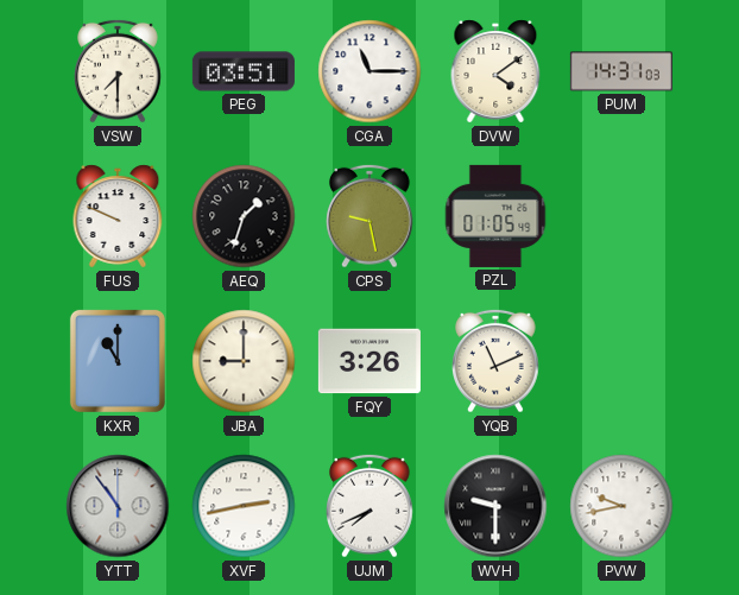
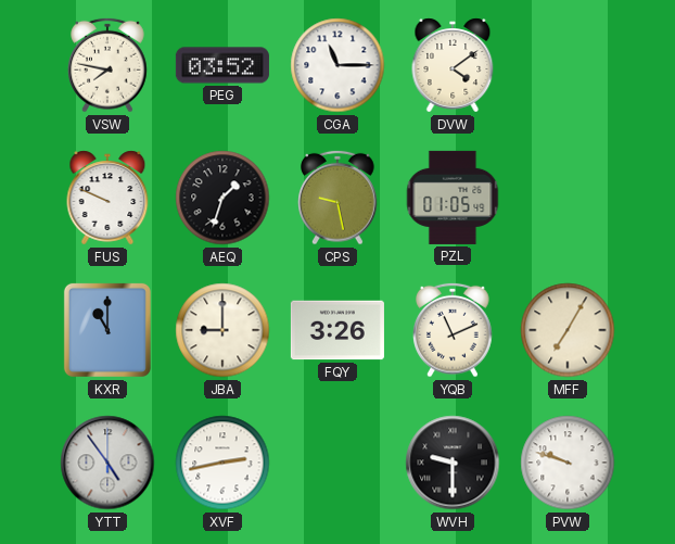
VSW: 7:30 -> 7:47
PEG: 03:51 -> 03:52
PUM: 14:31 -> none
MFF: none -> 7:05
YTT: 10:54 -> 4:54
UJM: 7:41 -> none
PVW: 9:43 -> 9:48
